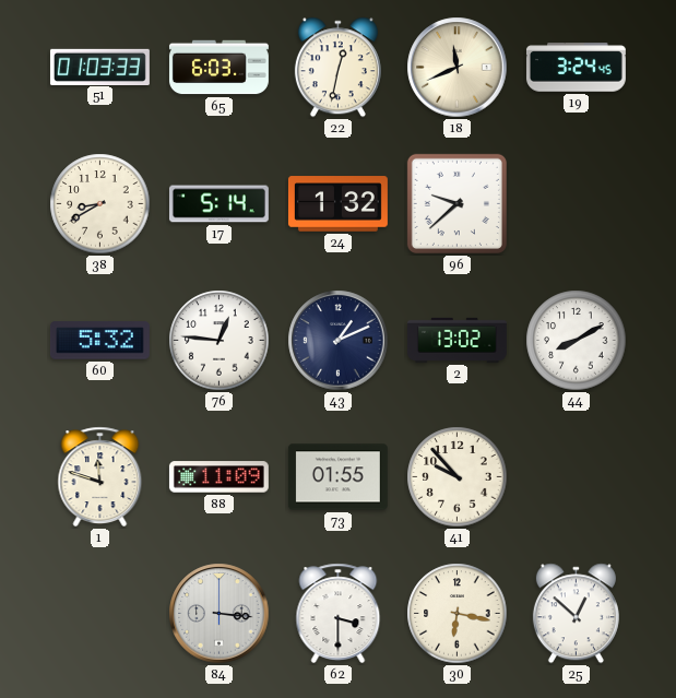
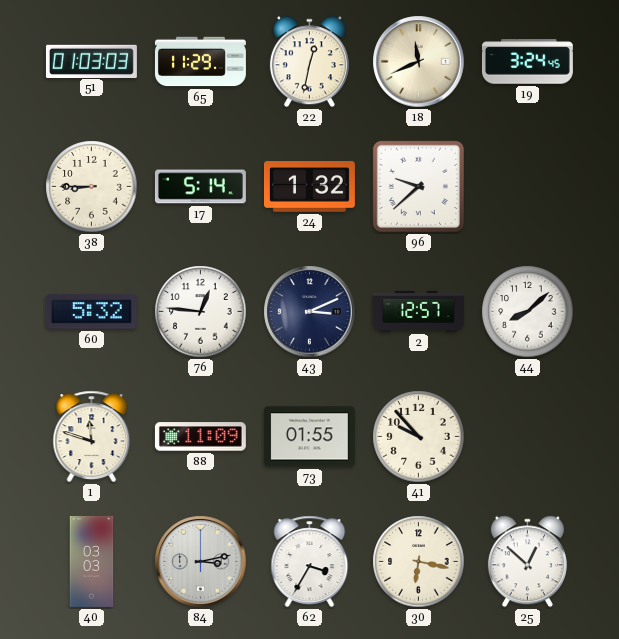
51: 01:03:33 -> 01:03:03
65: 6:03 -> 11:29
38: 8:40 -> 8:45
43: 1:11 -> 3:11
2: 13:02 -> 12:57
44: 8:10 -> 8:08
40: none -> 03:03
84: 3:16 -> 3:13
62: 3:30 -> 3:35
